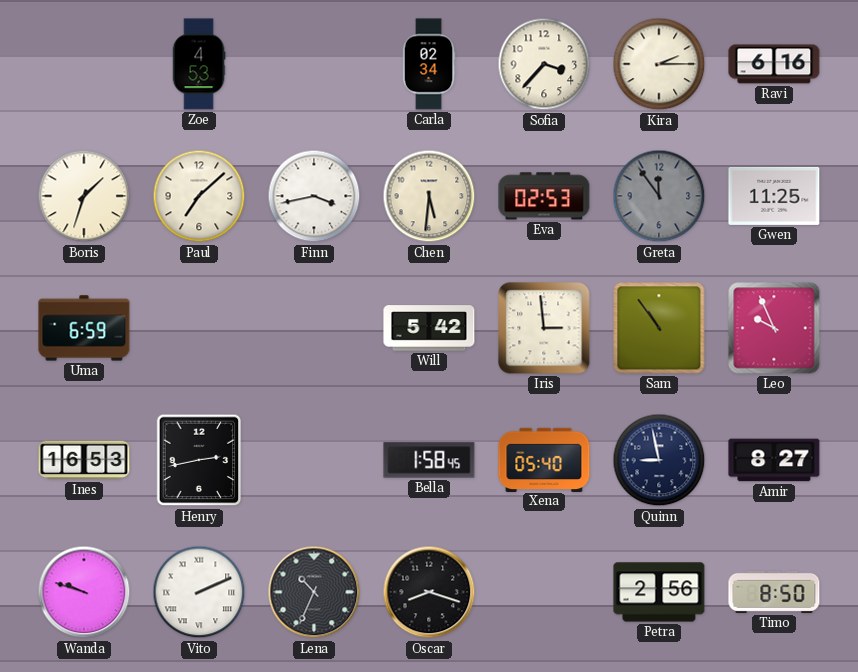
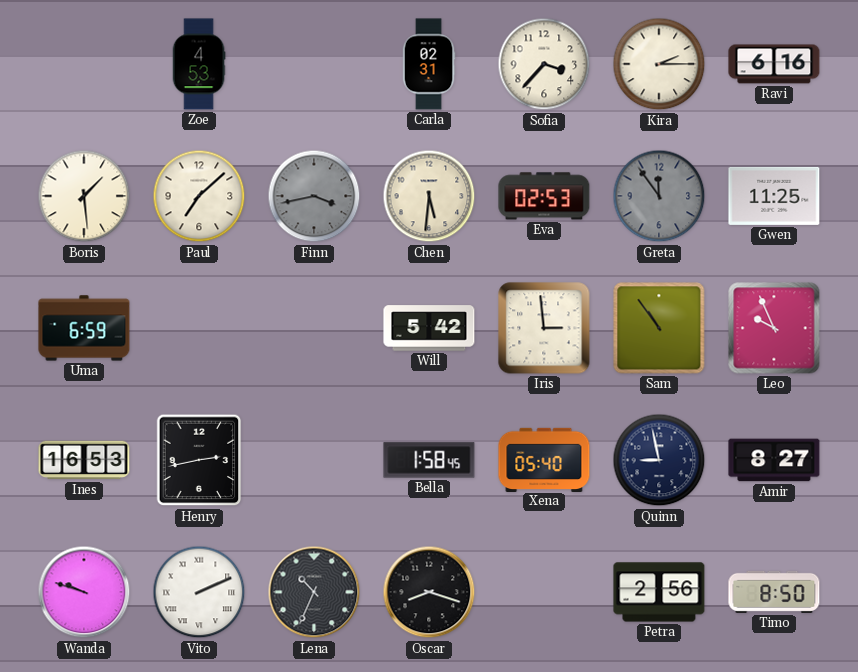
Carla: 02:34 -> 02:31
Boris: 1:33 -> 1:29
Finn dial: white -> grey
